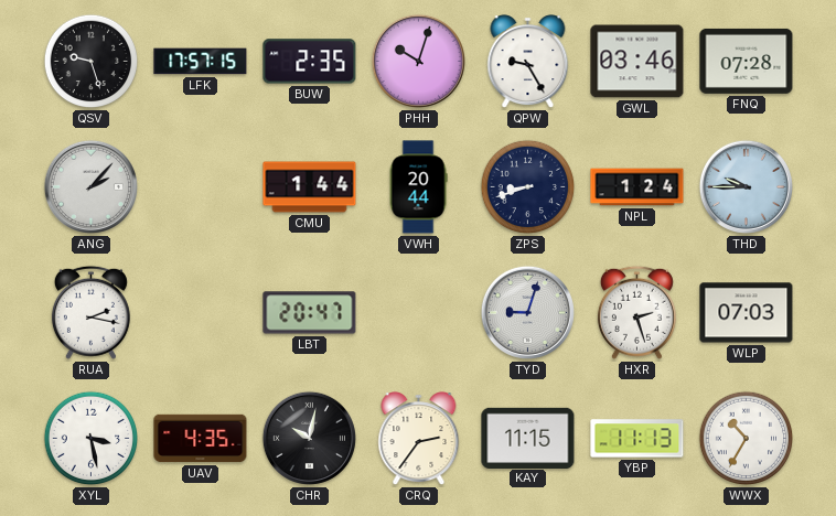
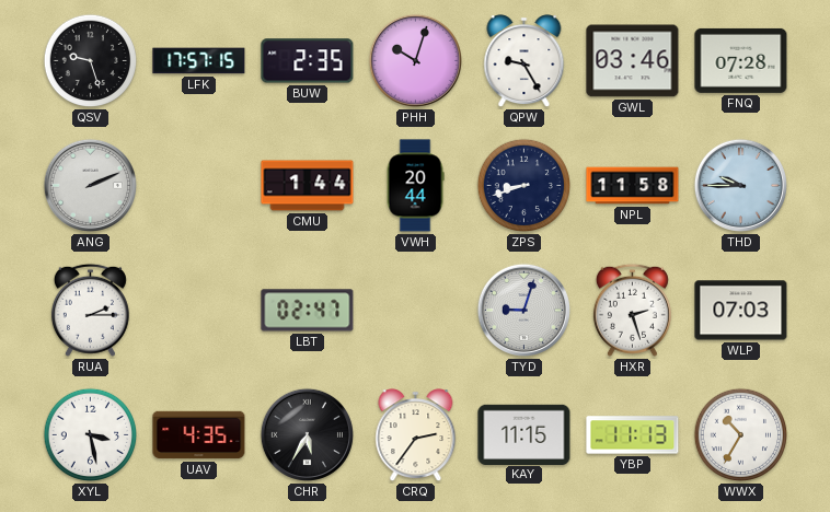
ANG: 2:07 -> 2:11
NPL: 1:24 -> 11:58
RUA: 2:17 -> 2:15
LBT: 20:47 -> 02:47
CHR: 10:02 -> 5:35
